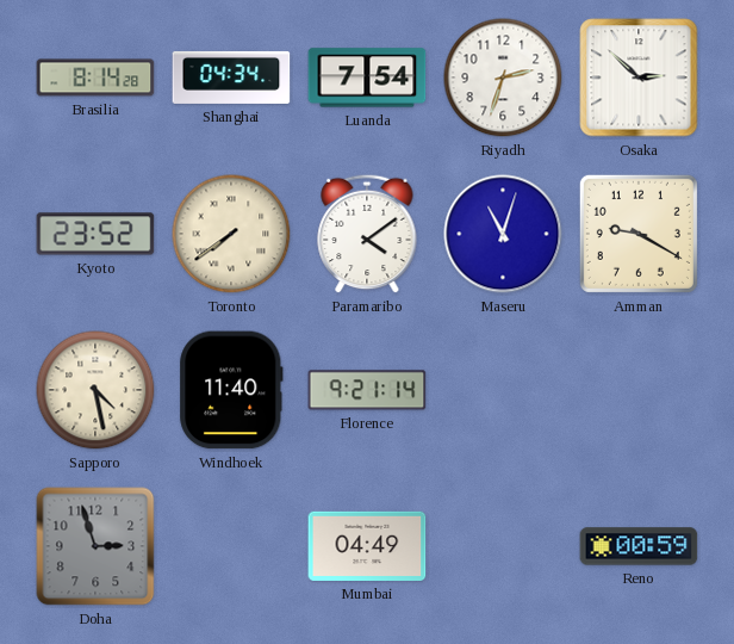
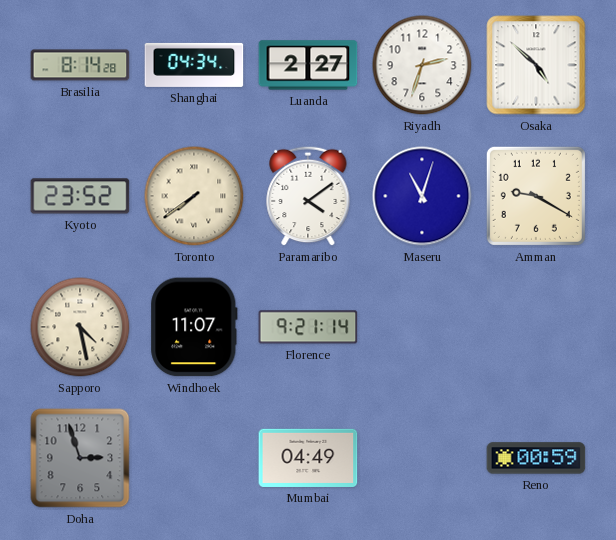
Luanda: 7:54 -> 2:27
Osaka: 2:52 -> 4:52
Windhoek: 11:40 -> 11:07
